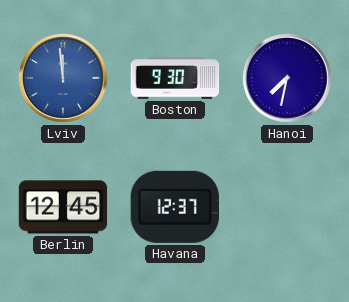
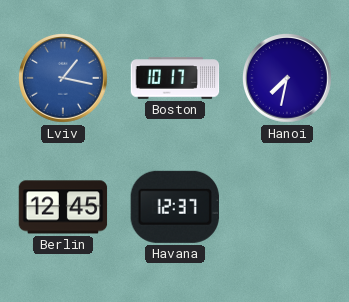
Lviv: 11:59 -> 1:17
Boston: 9:30 -> 10:17
